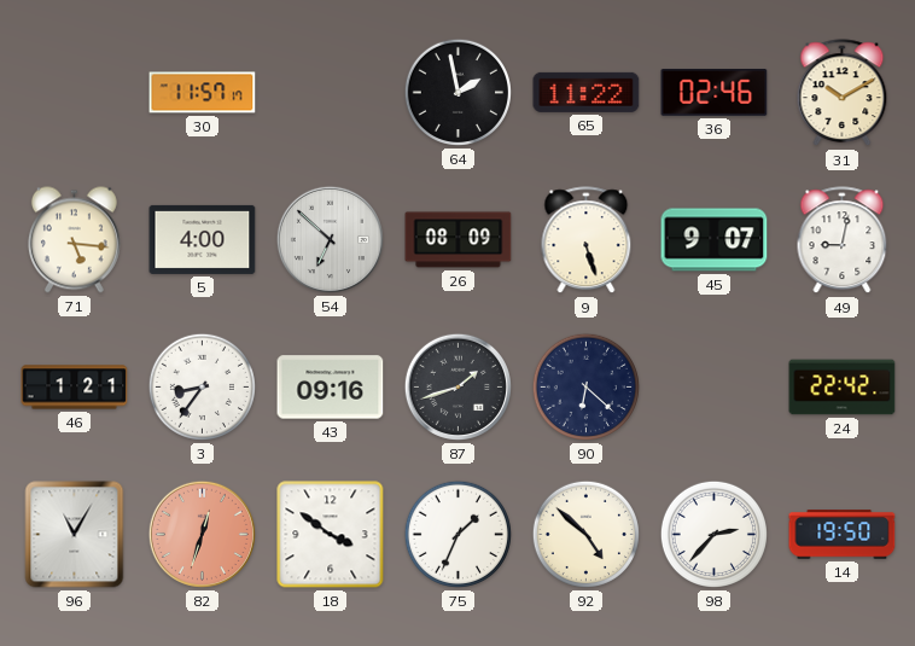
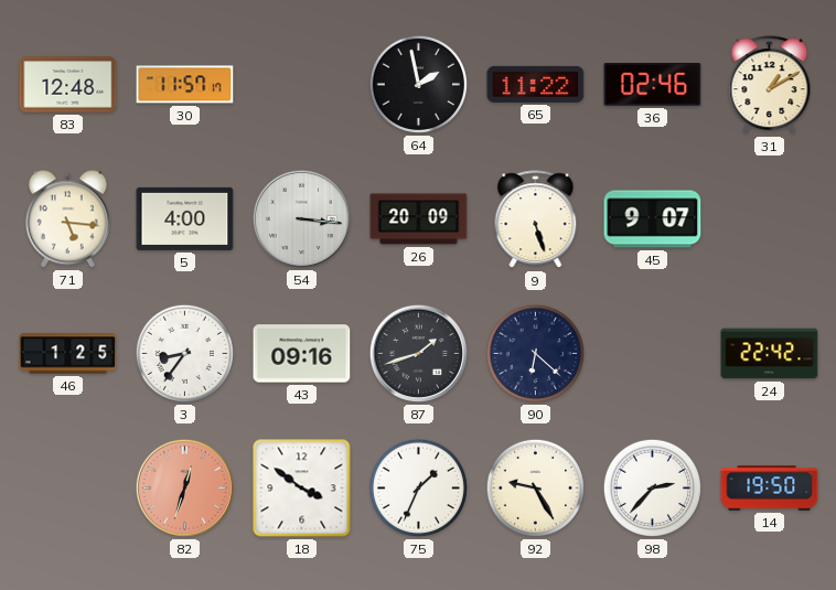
83: none -> 12:48
31: 10:10 -> 1:10
54: 6:52 -> 3:16
26: 08:09 -> 20:09
49: 9:02 -> none
46: 1:21 -> 1:25
96: 11:05 -> none
92: 4:52 -> 9:25
